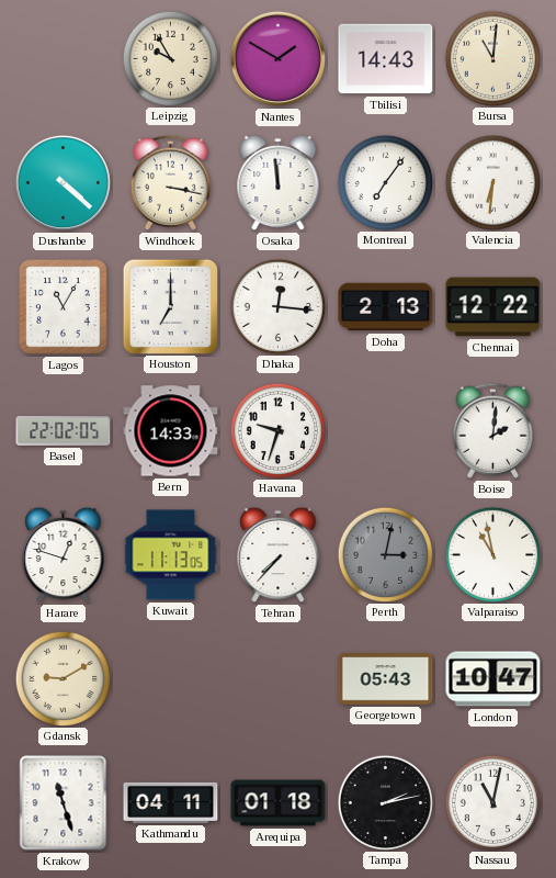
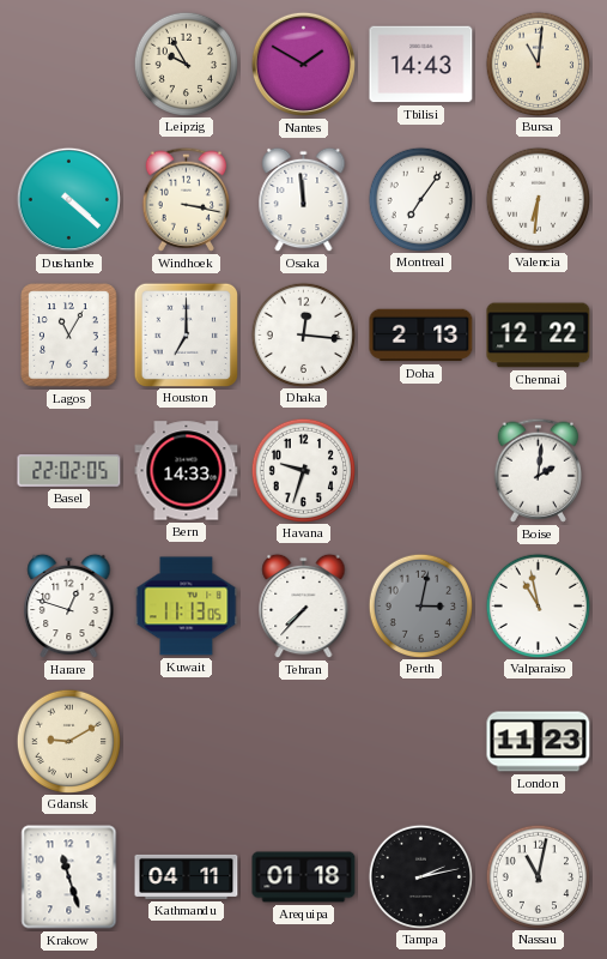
Georgetown: 05:43 -> none
London: 10:47 -> 11:23
